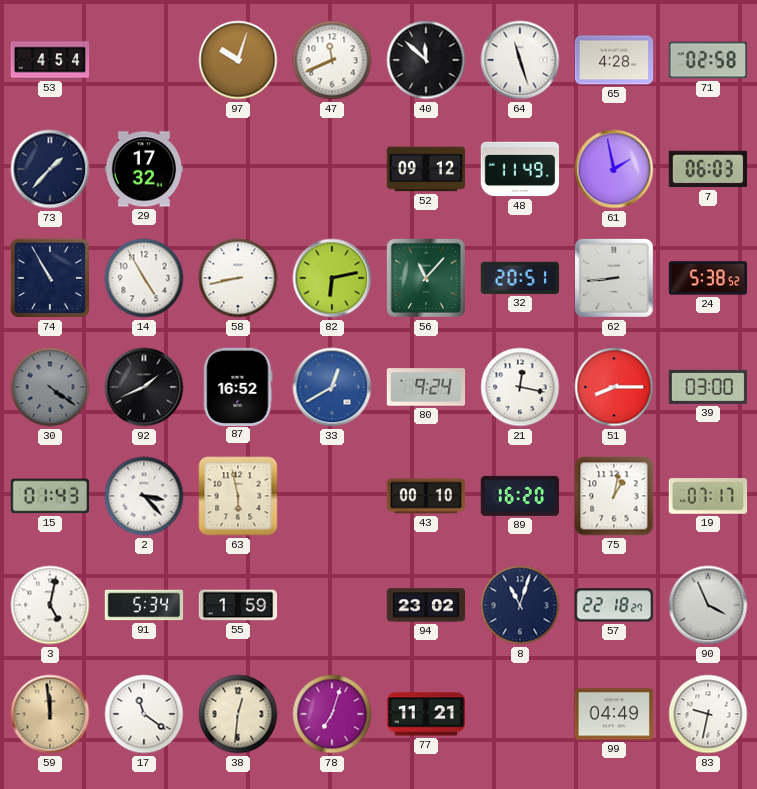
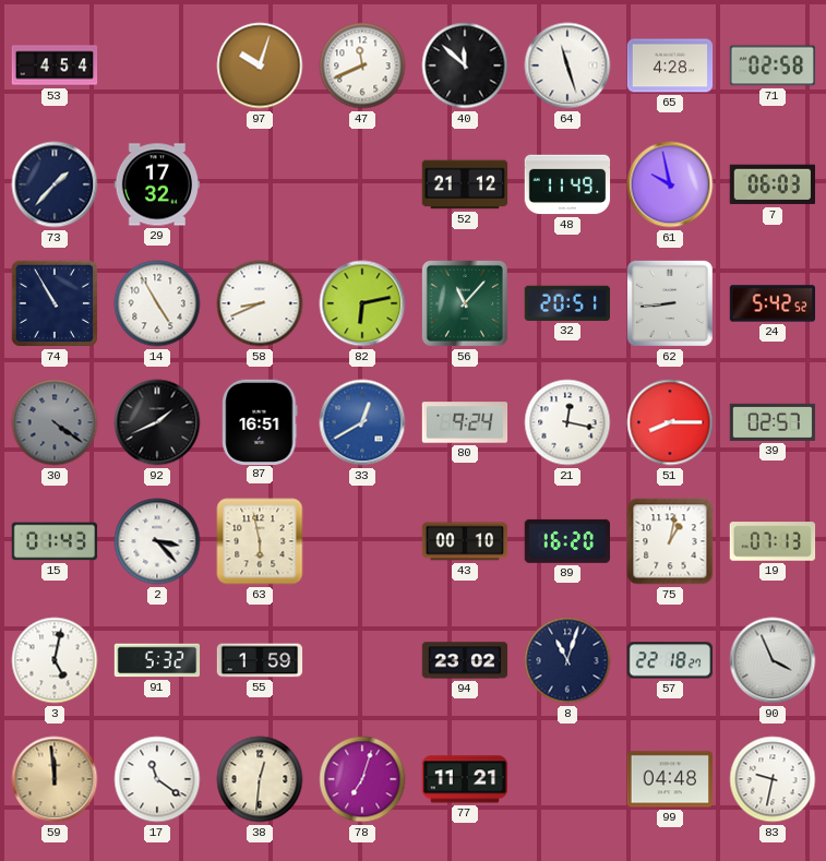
52: 09:12 -> 21:12
61: 1:58 -> 9:58
58: 8:43 -> 8:41
24: 5:38 -> 5:42
87: 16:52 -> 16:51
39: 03:00 -> 02:57
19: 07:17 -> 07:13
91: 5:34 -> 5:32
99: 04:49 -> 04:48
